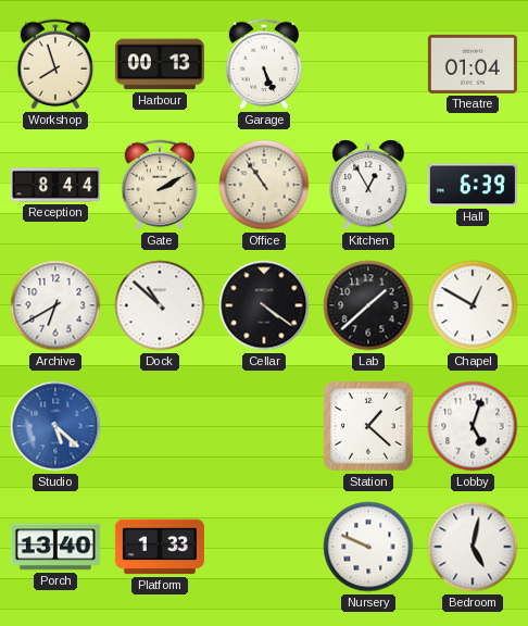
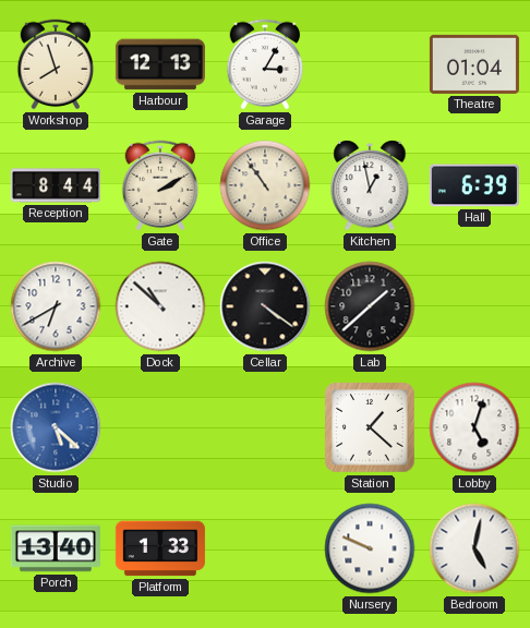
Harbour: 00:13 -> 12:13
Garage: 5:26 -> 3:05
Kitchen: 12:55 -> 12:58
Chapel: 12:50 -> none
